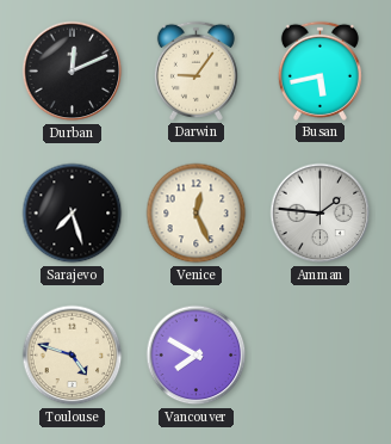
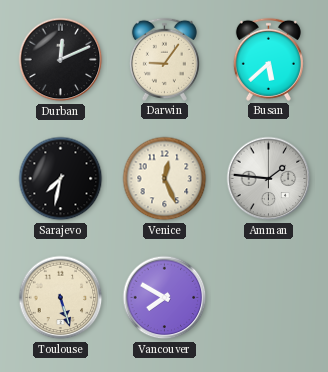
Busan: 5:43 -> 5:38
Sarajevo: 7:27 -> 7:32
Toulouse: 4:48 -> 5:27
